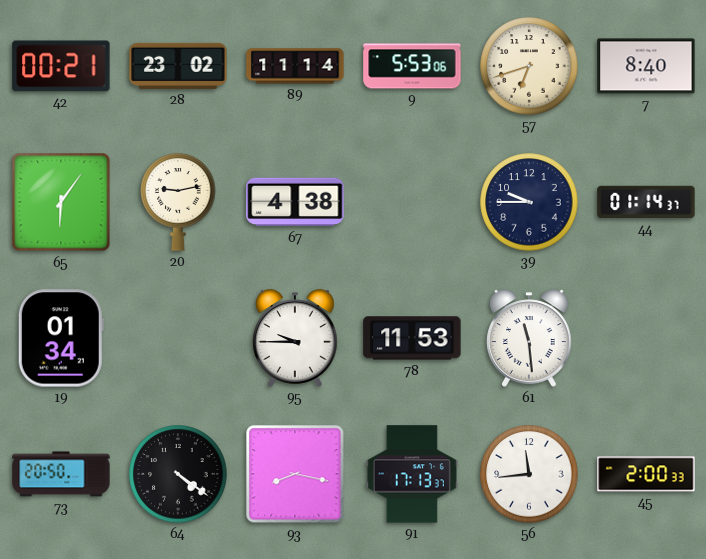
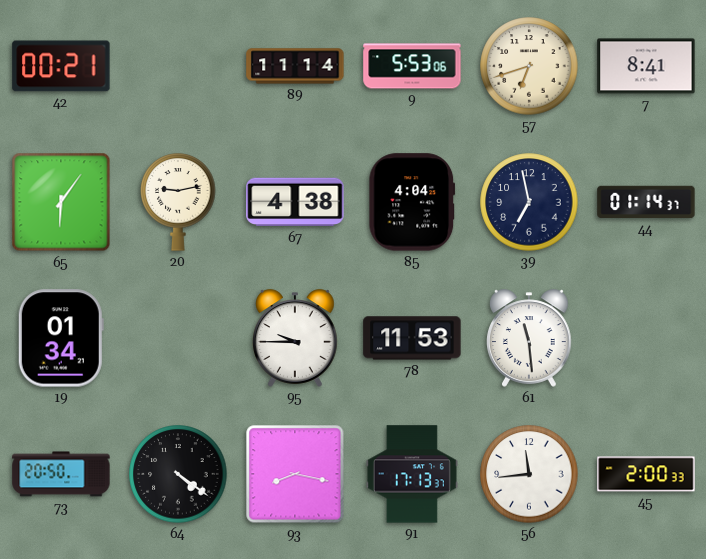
28: 23:02 -> none
7: 8:40 -> 8:41
85: none -> 4:04
39: 9:45 -> 6:58
